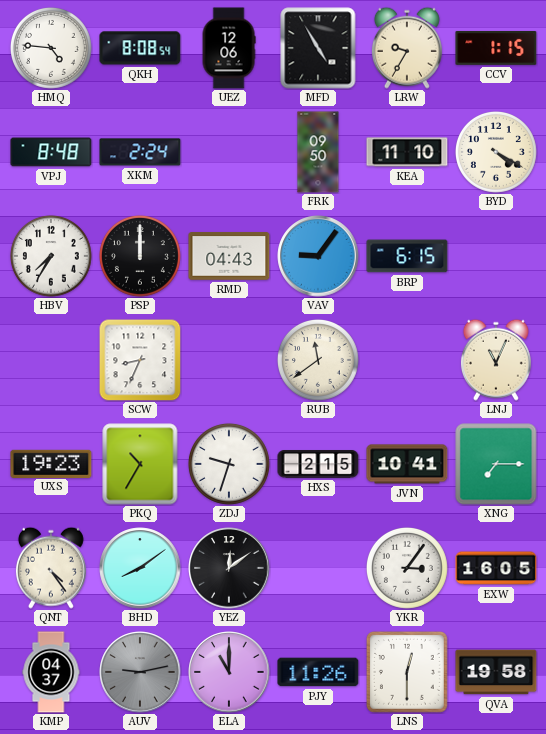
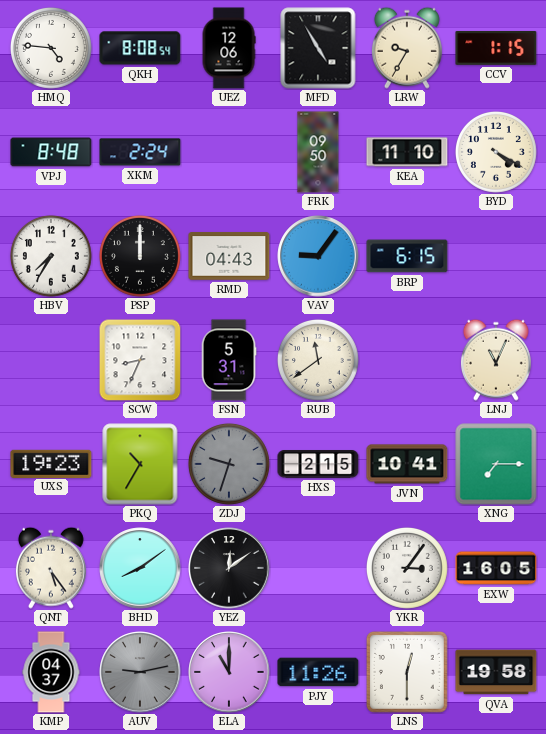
FSN: none -> 5:31
ZDJ dial: white -> grey
QNT: 4:24 -> 5:24
